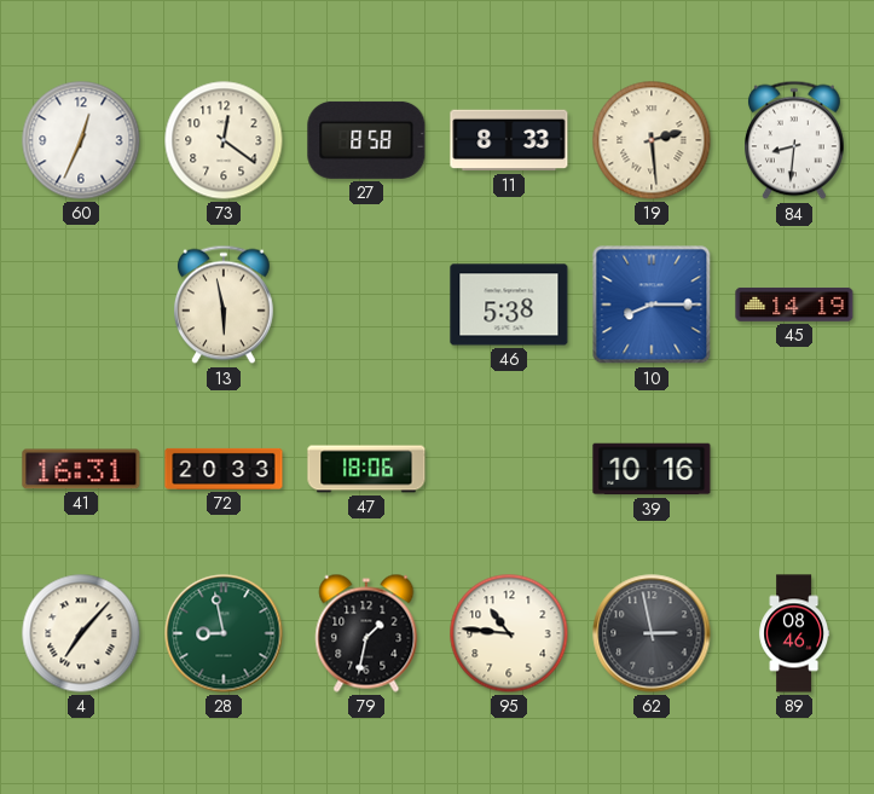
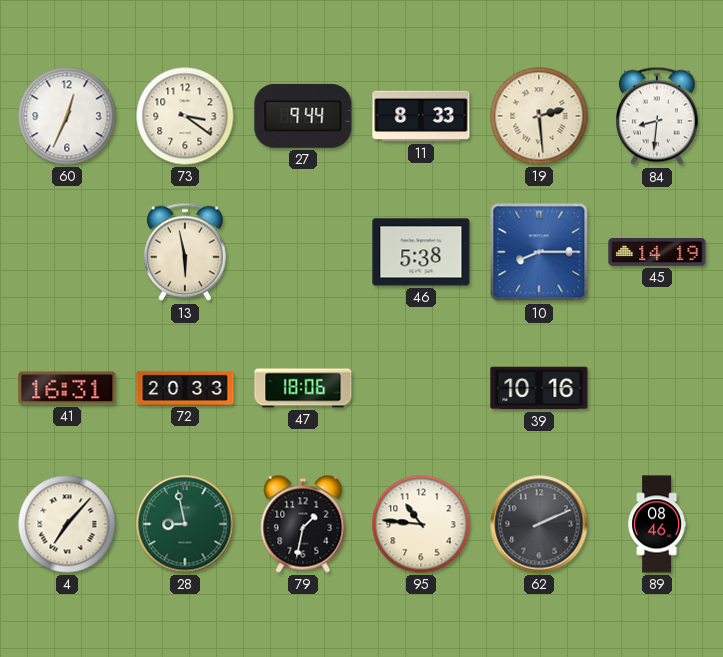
73: 12:21 -> 3:21
27: 8:58 -> 9:44
62: 2:58 -> 2:11
